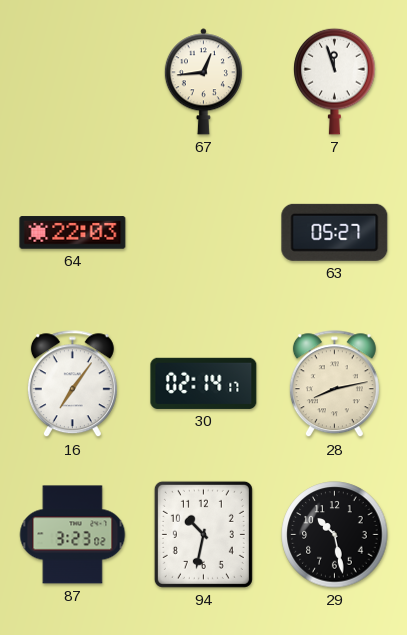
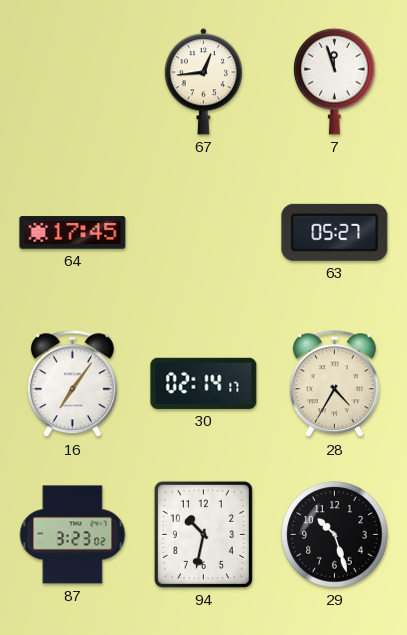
64: 22:03 -> 17:45
28: 8:13 -> 4:35
29: 10:28 -> 10:27
